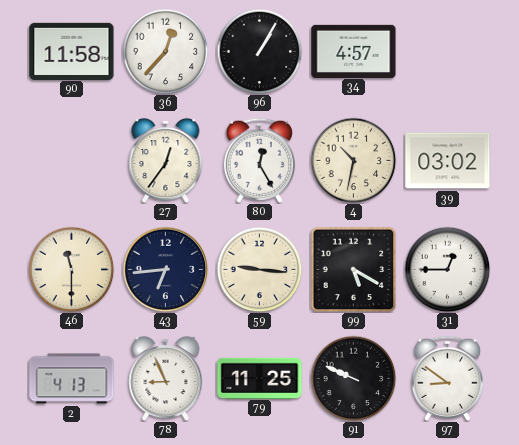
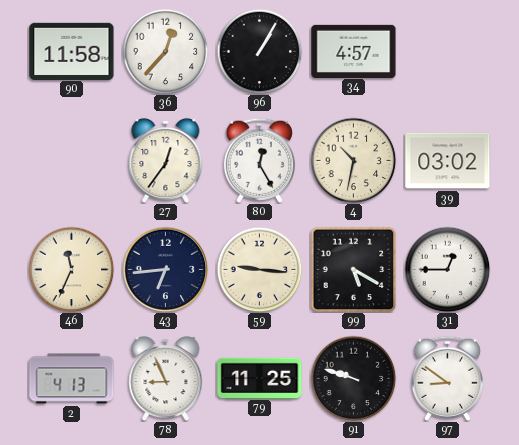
46: 11:30 -> 11:34
91: 9:49 -> 9:48
